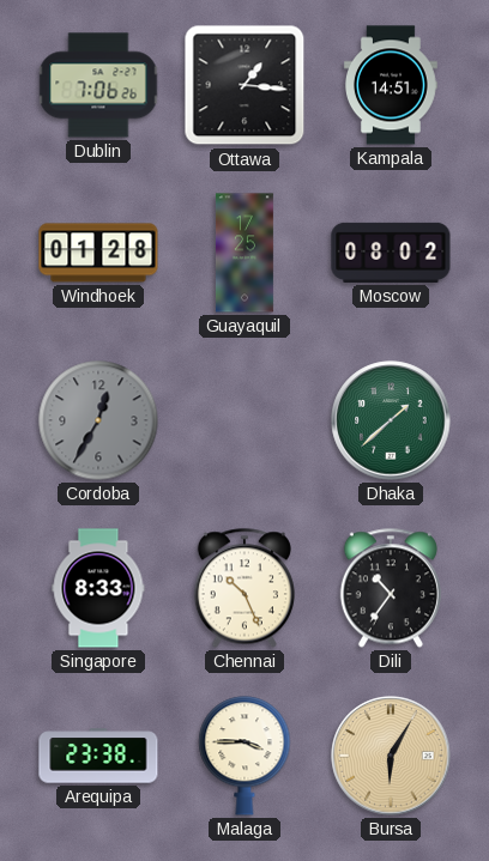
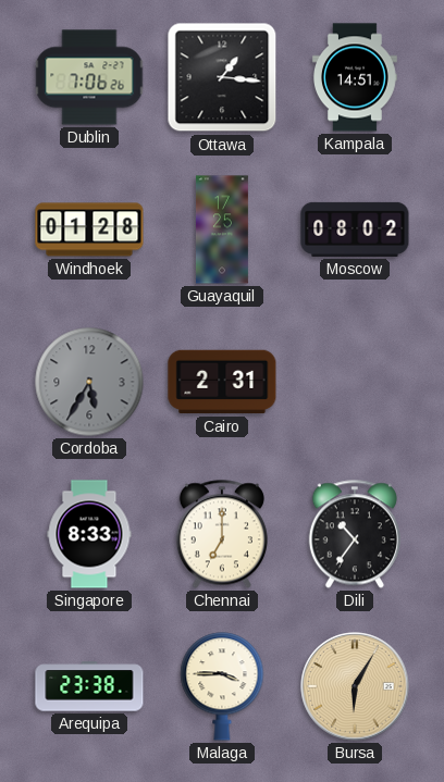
Cordoba: 12:35 -> 5:35
Cairo: none -> 2:31
Dhaka: 1:38 -> none
Chennai: 10:26 -> 7:00
